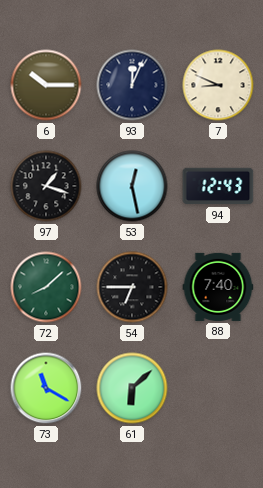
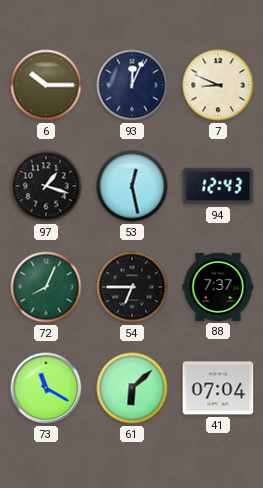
72: 8:08 -> 8:04
88: 7:40 -> 7:37
41: none -> 07:04
